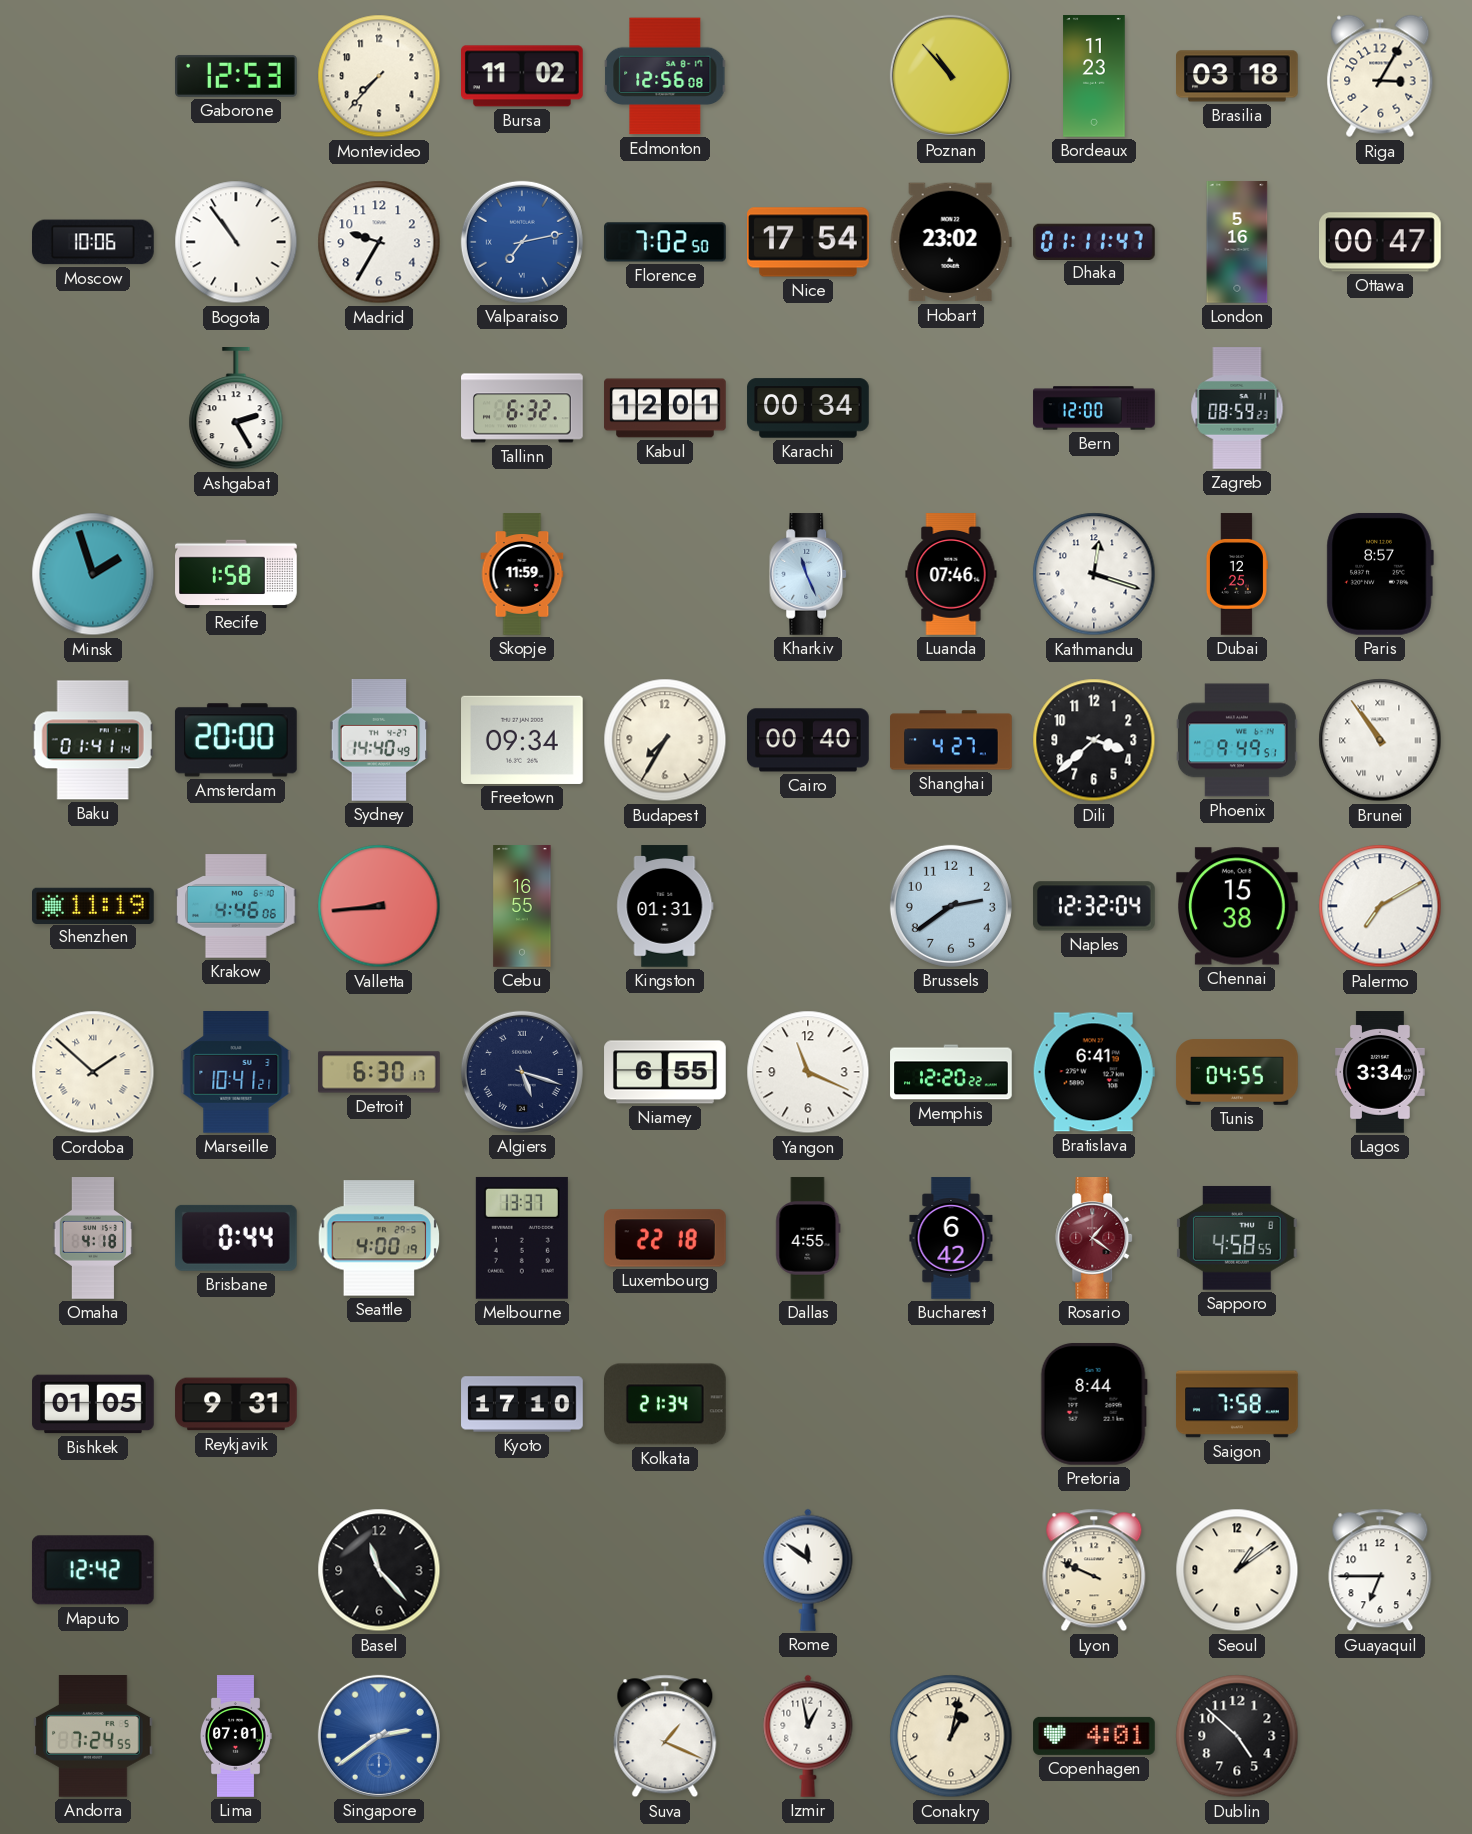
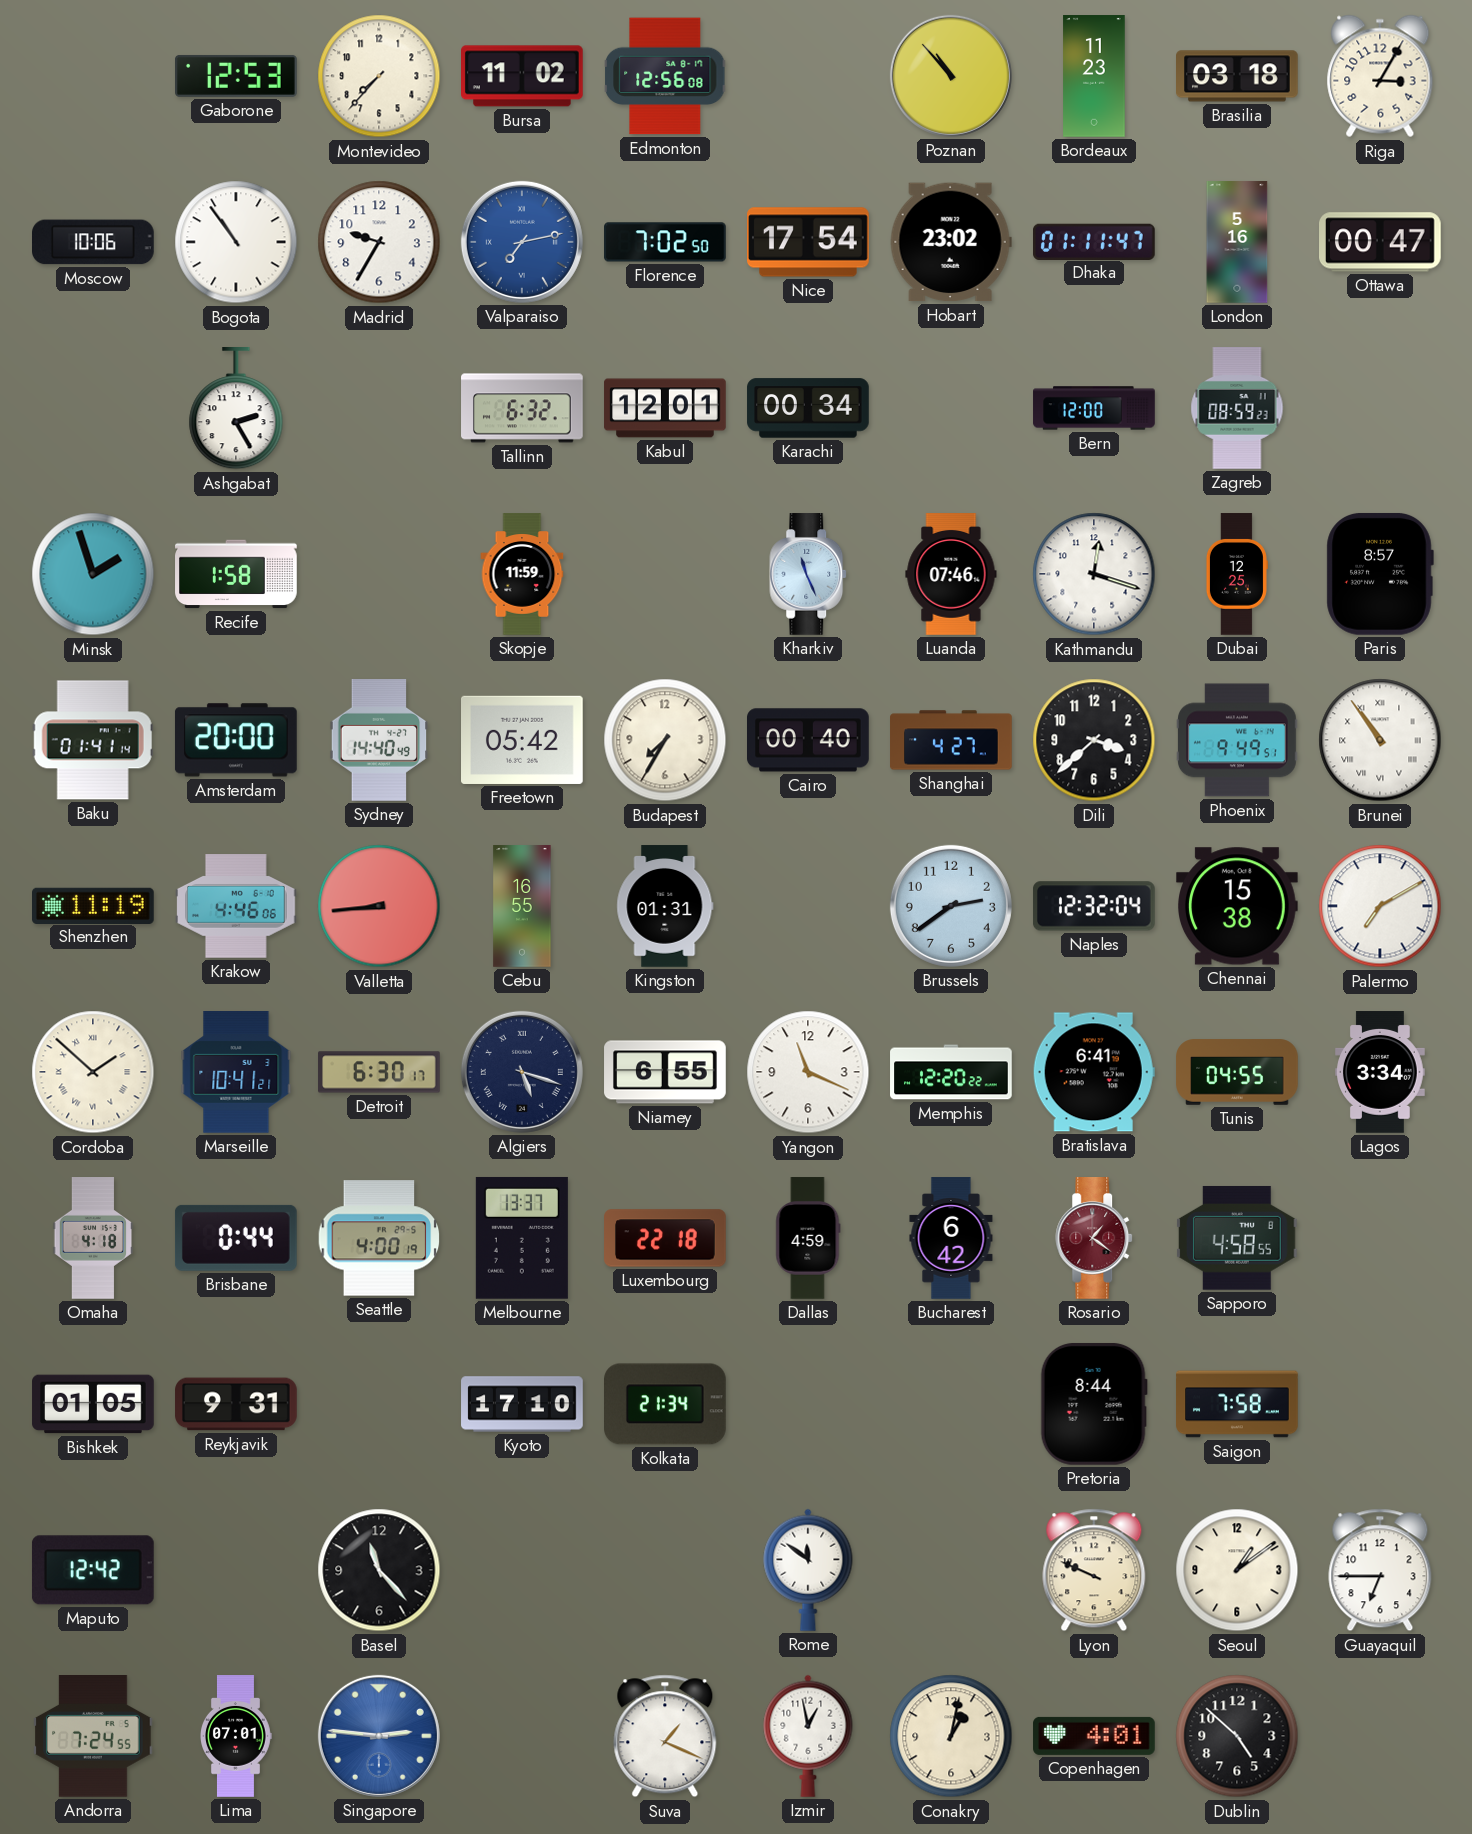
Freetown: 09:34 -> 05:42
Dallas: 4:55 -> 4:59
Singapore: 2:39 -> 2:46
